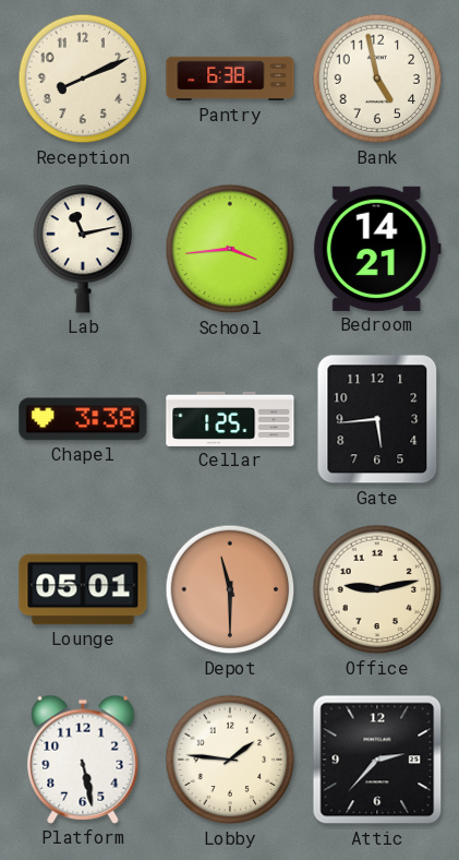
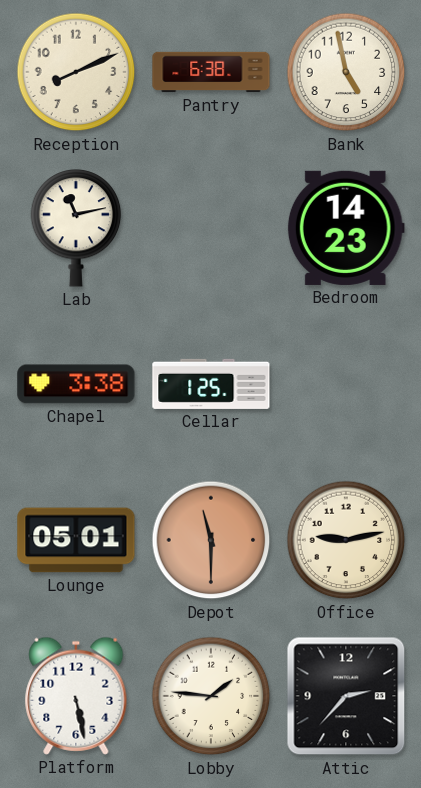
School: 3:44 -> none
Bedroom: 14:21 -> 14:23
Gate: 5:44 -> none
